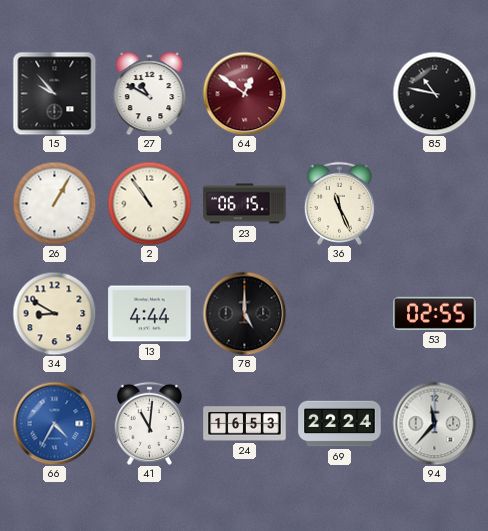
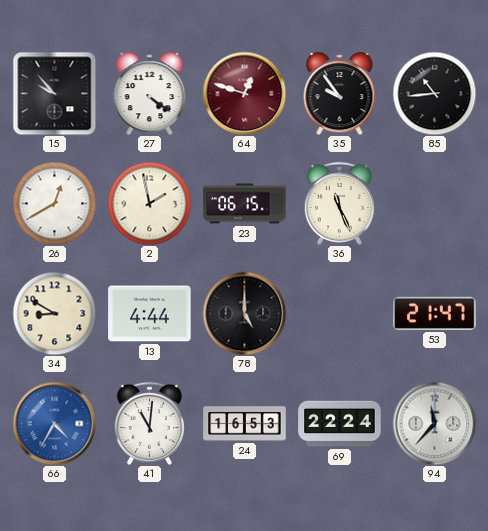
27: 10:50 -> 4:21
64: 12:51 -> 12:48
35: none -> 9:54
85: 10:47 -> 10:44
26: 1:05 -> 12:40
2: 10:54 -> 1:58
53: 02:55 -> 21:47
